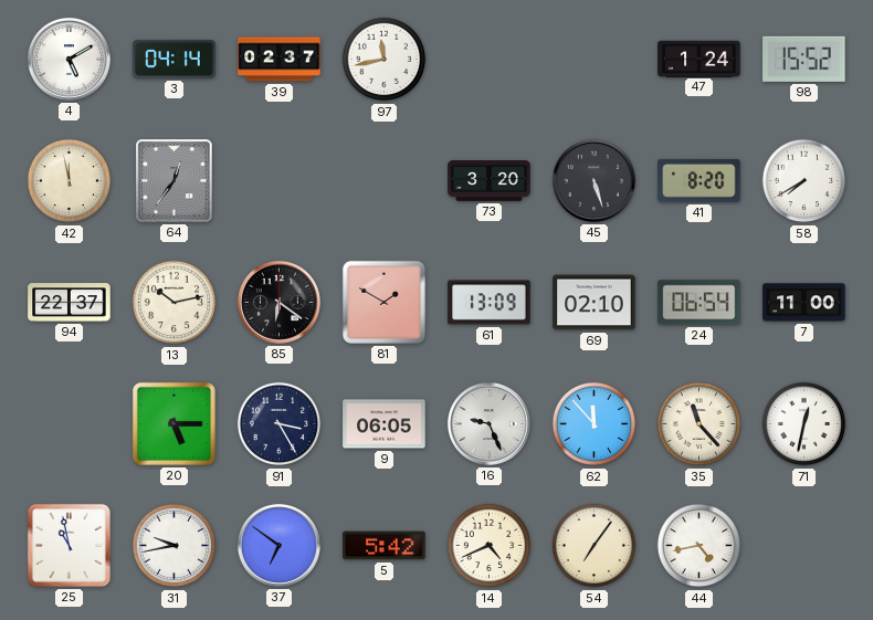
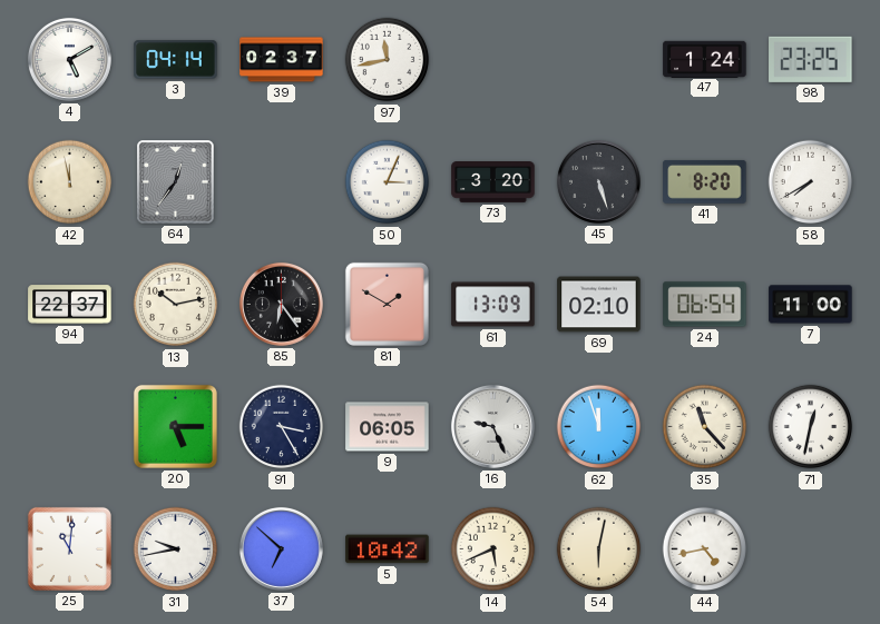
98: 15:52 -> 23:25
50: none -> 3:04
85: 6:21 -> 6:24
62: 11:53 -> 11:57
25: 10:58 -> 11:01
37: 6:51 -> 6:52
5: 5:42 -> 10:42
14: 4:41 -> 5:41
54: 7:06 -> 6:02
